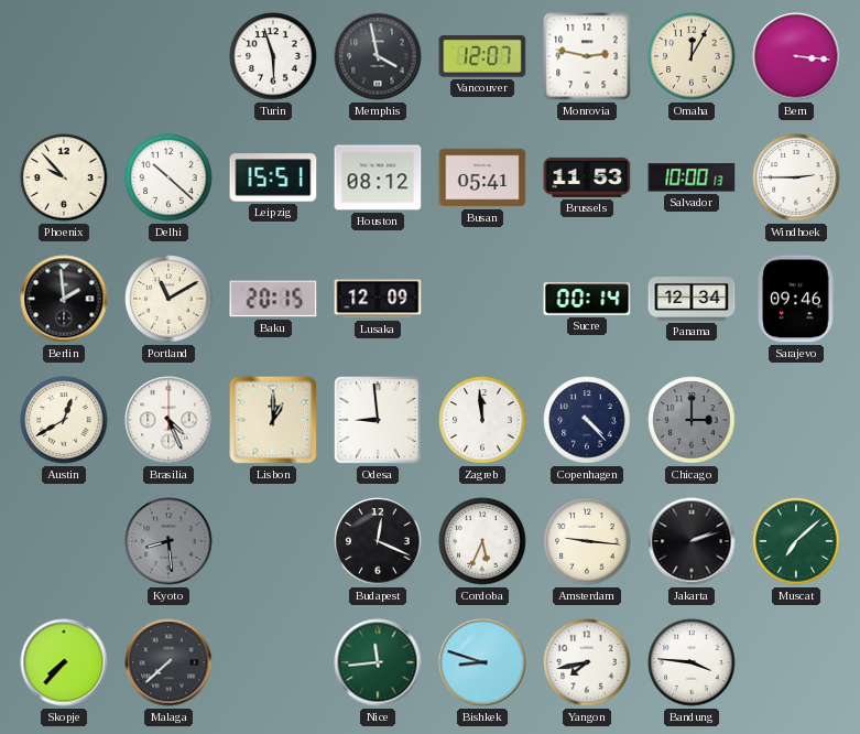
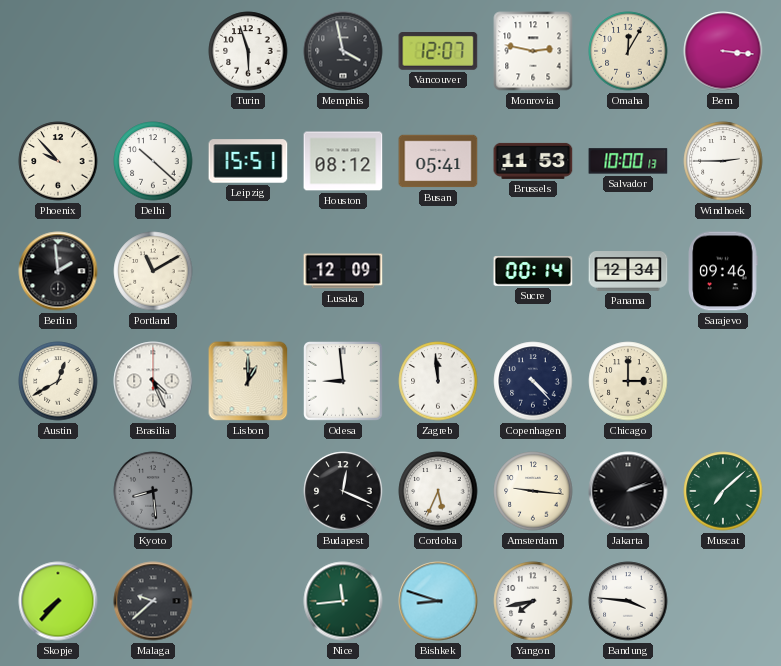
Baku: 20:15 -> none
Chicago dial: grey -> cream
Malaga: 7:38 -> 9:38
